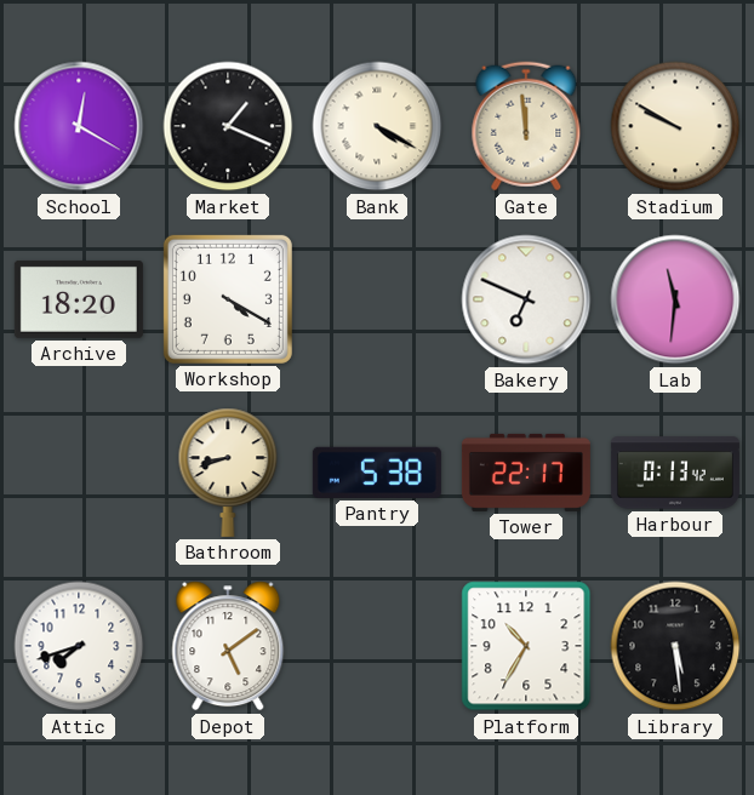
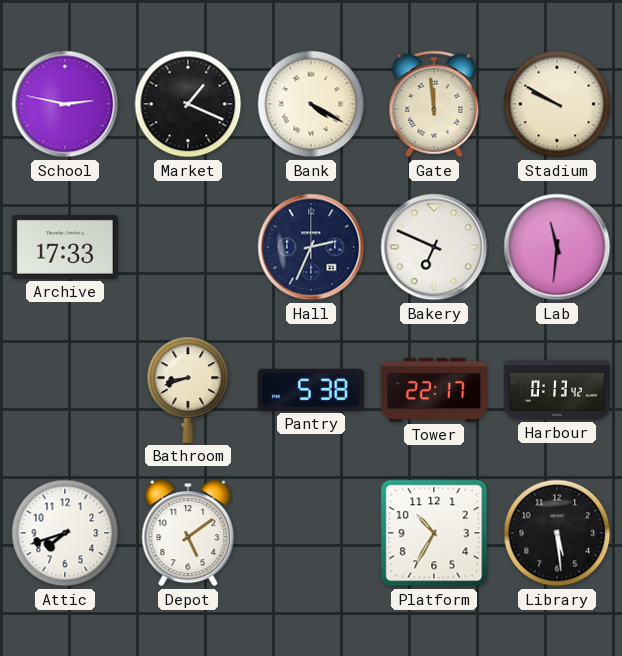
School: 12:20 -> 2:47
Archive: 18:20 -> 17:33
Workshop: 4:20 -> none
Hall: none -> 2:34
